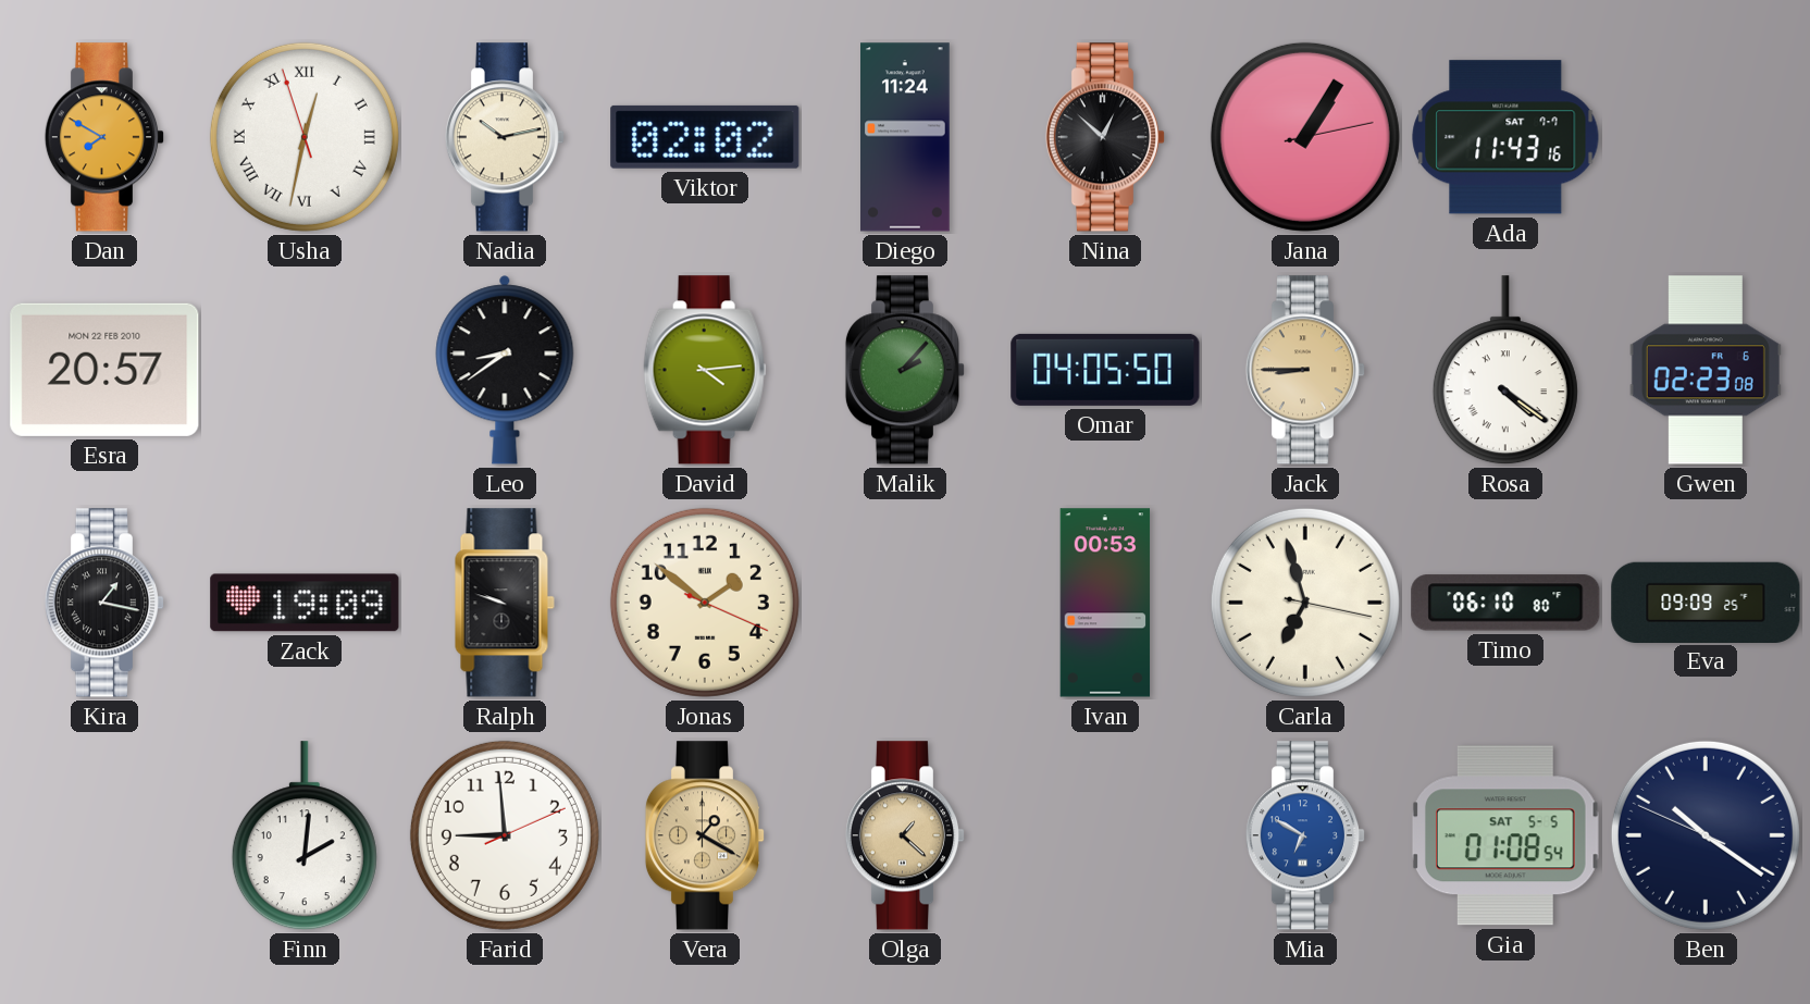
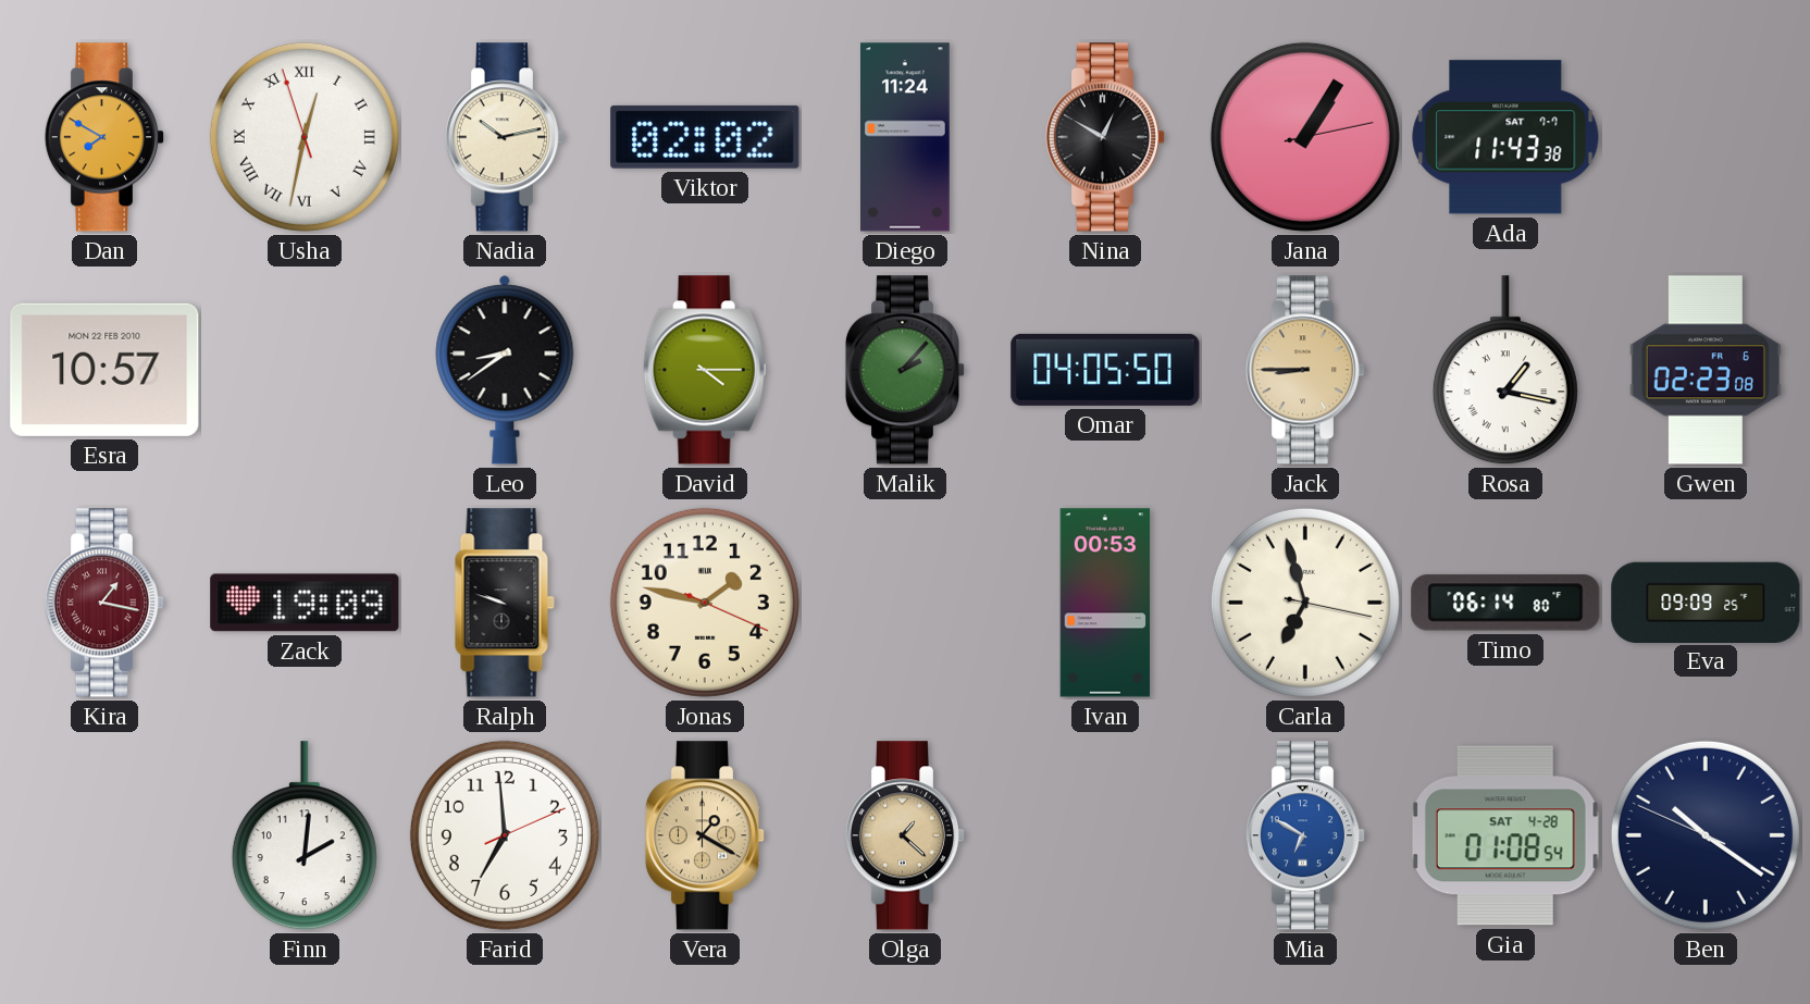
Nina: 12:52 -> 12:50
Ada: 11:43:16 -> 11:43:38
Esra: 20:57 -> 10:57
David: 4:14 -> 4:15
Rosa: 4:21 -> 1:17
Kira dial: black -> burgundy
Jonas: 1:51 -> 1:47
Timo: 06:10 -> 06:14
Farid: 8:59 -> 6:59
Gia date: SAT 5-5 -> SAT 4-28
